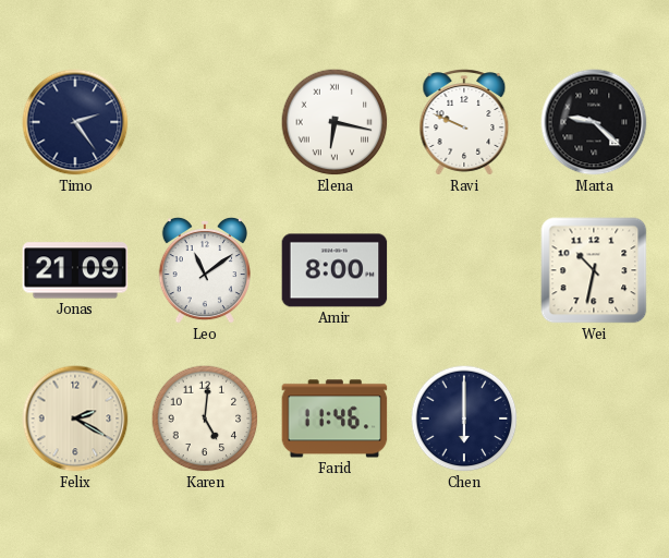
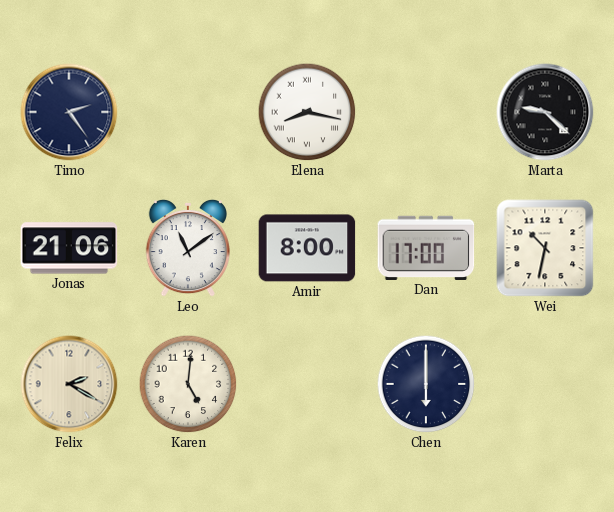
Elena: 6:17 -> 8:17
Ravi: 9:49 -> none
Jonas: 21:09 -> 21:06
Dan: none -> 17:00
Farid: 11:46 -> none
